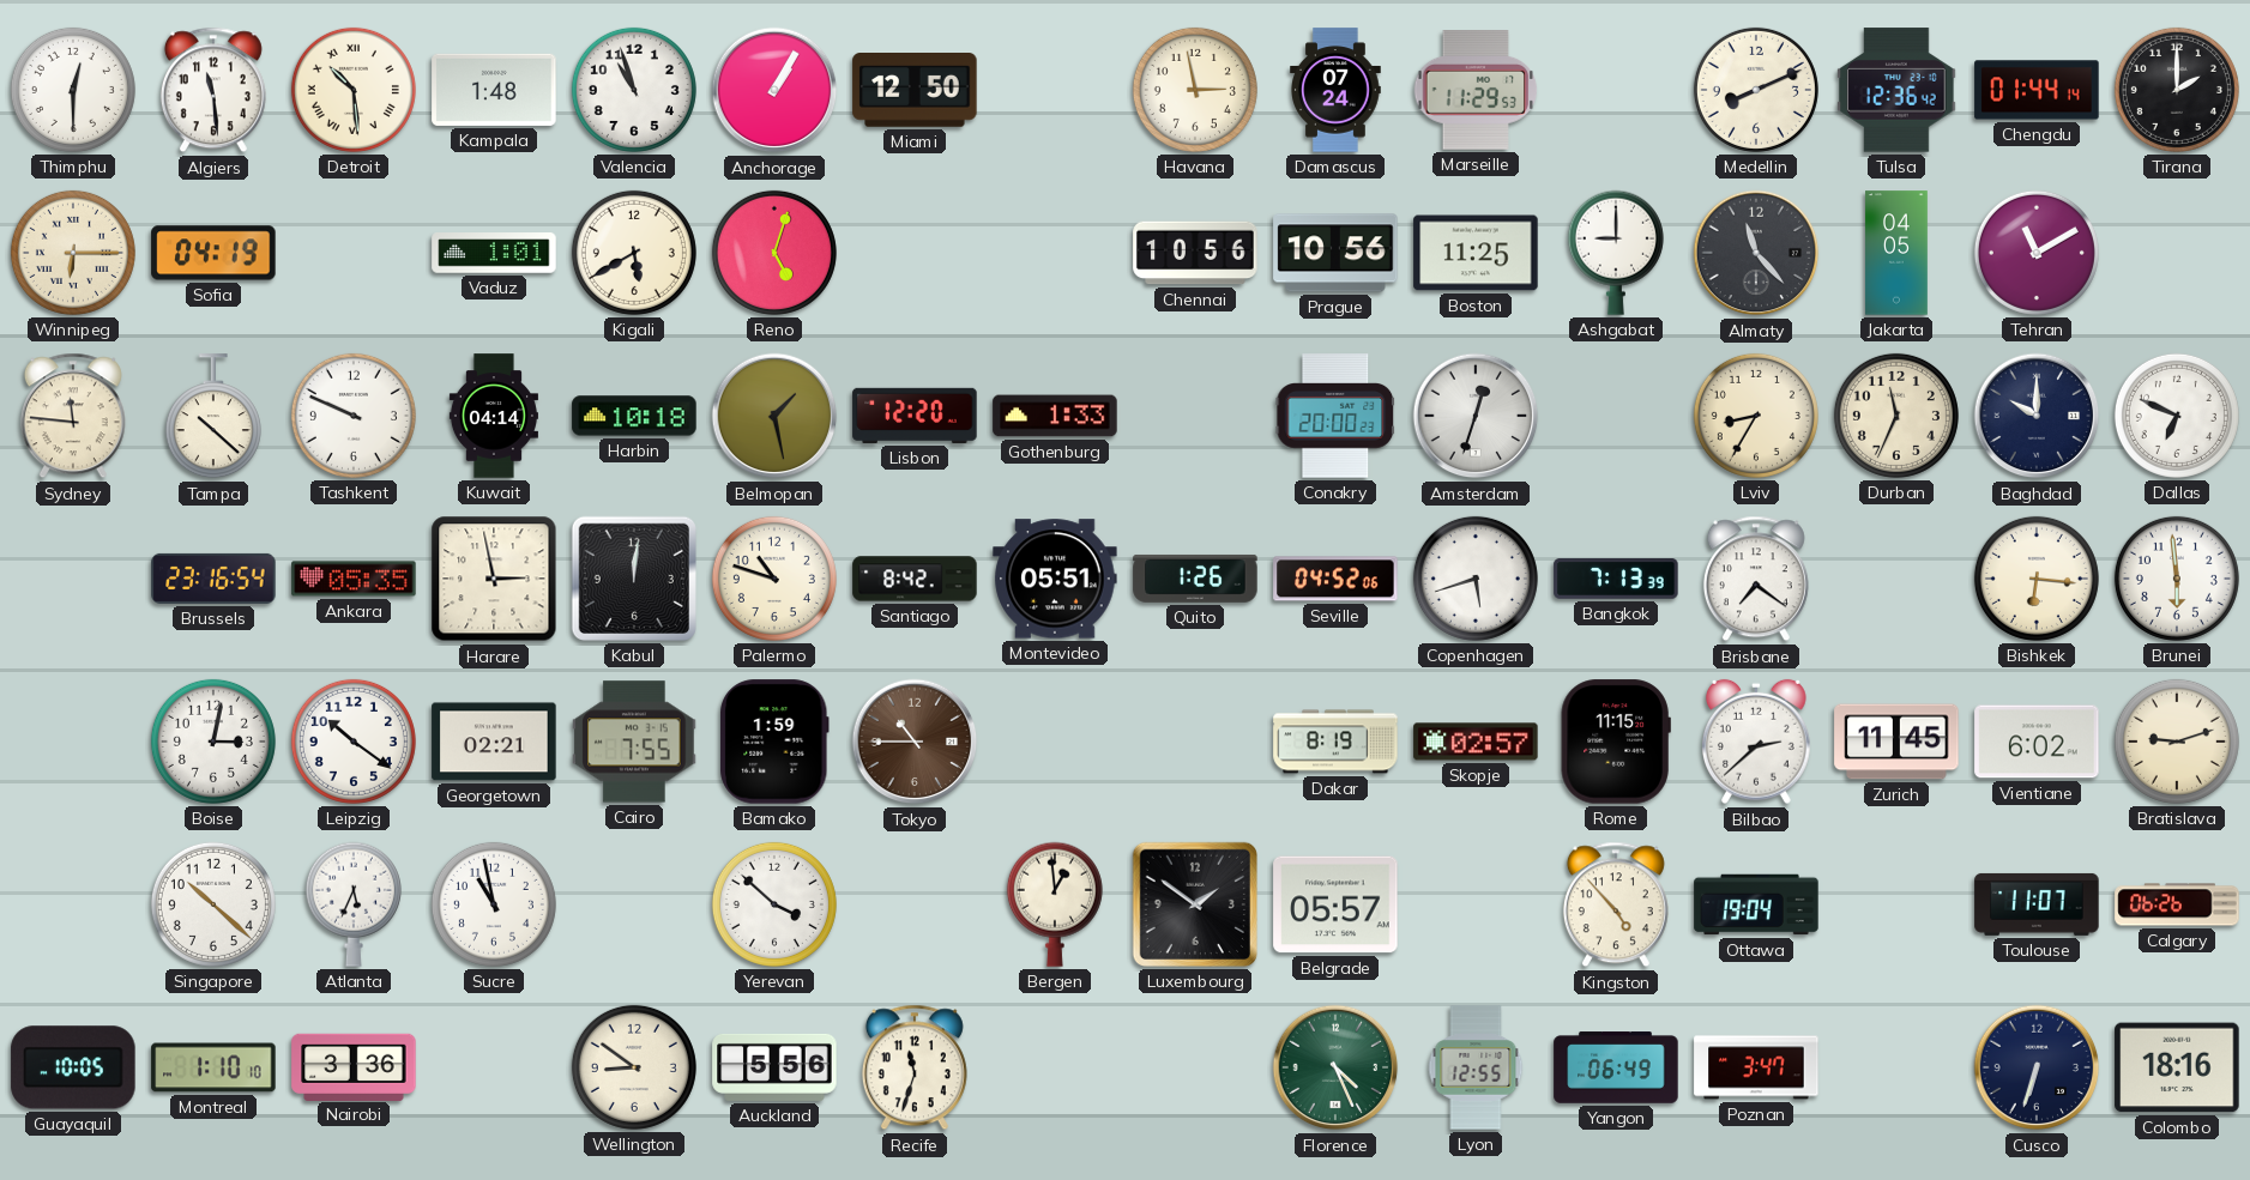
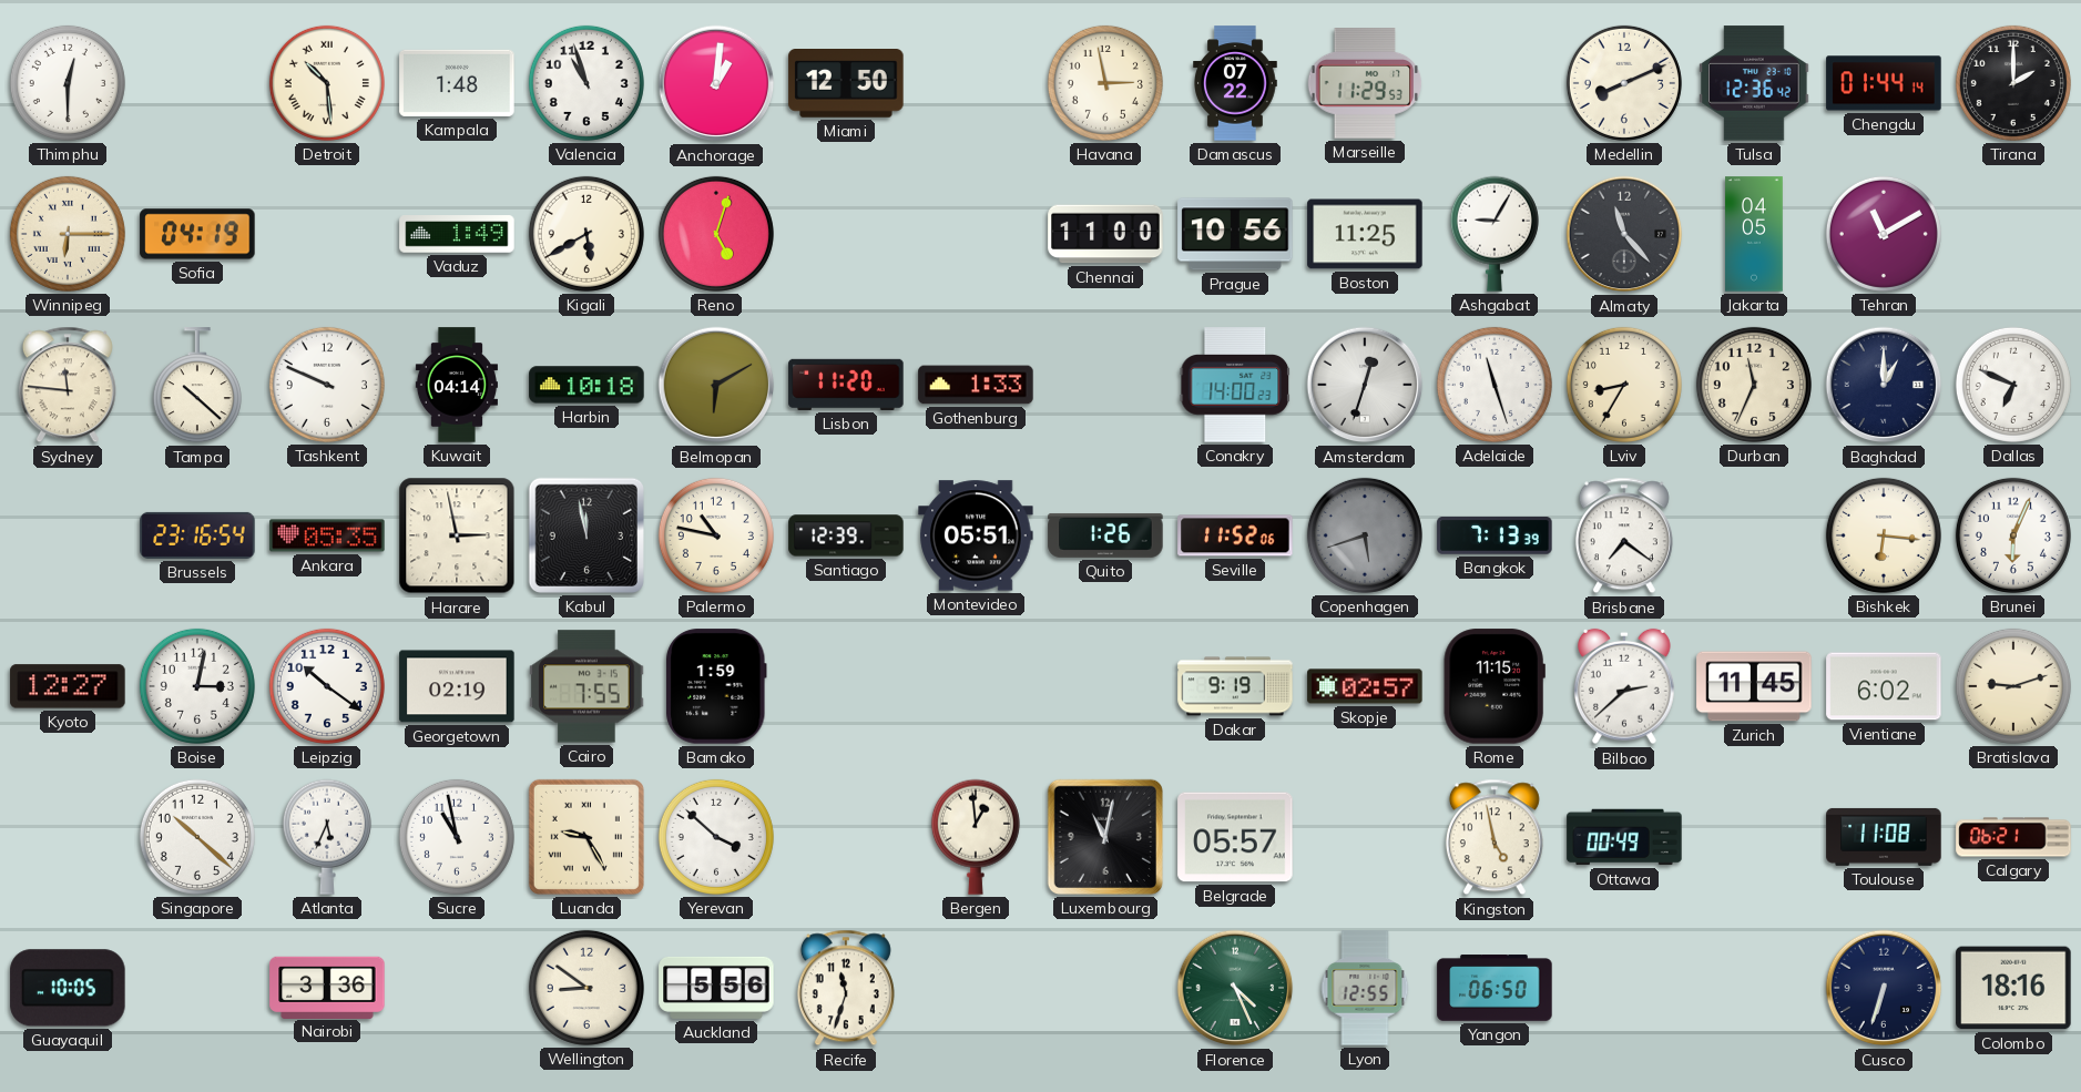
Algiers: 11:29 -> none
Anchorage: 1:05 -> 1:01
Damascus: 07:24 -> 07:22
Vaduz: 1:01 -> 1:49
Chennai: 10:56 -> 11:00
Ashgabat: 9:00 -> 9:05
Belmopan: 1:28 -> 6:10
Lisbon: 12:20 -> 11:20
Conakry: 20:00 -> 14:00
Adelaide: none -> 11:27
Baghdad: 10:00 -> 1:00
Kabul: 12:01 -> 11:58
Palermo: 10:48 -> 10:47
Santiago: 8:42 -> 12:39
Seville: 04:52 -> 11:52
Copenhagen dial: white -> grey
Brunei: 5:59 -> 6:04
Kyoto: none -> 12:27
Georgetown: 02:21 -> 02:19
Tokyo: 10:45 -> none
Dakar: 8:19 -> 9:19
Luanda: none -> 9:25
Luxembourg: 1:51 -> 11:02
Kingston: 4:53 -> 4:58
Ottawa: 19:04 -> 00:49
Toulouse: 11:07 -> 11:08
Calgary: 06:26 -> 06:21
Montreal: 1:10 -> none
Yangon: 06:49 -> 06:50
Poznan: 3:47 -> none
